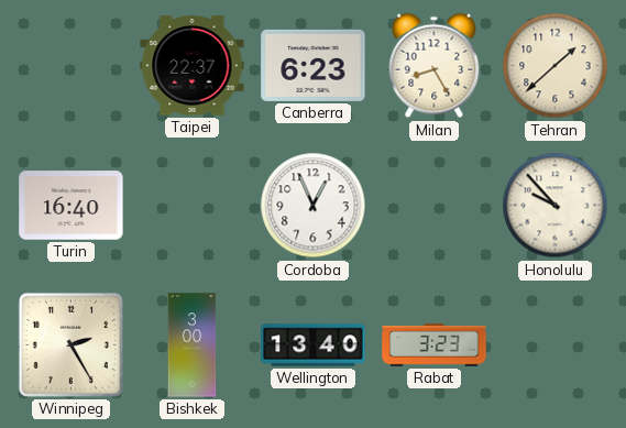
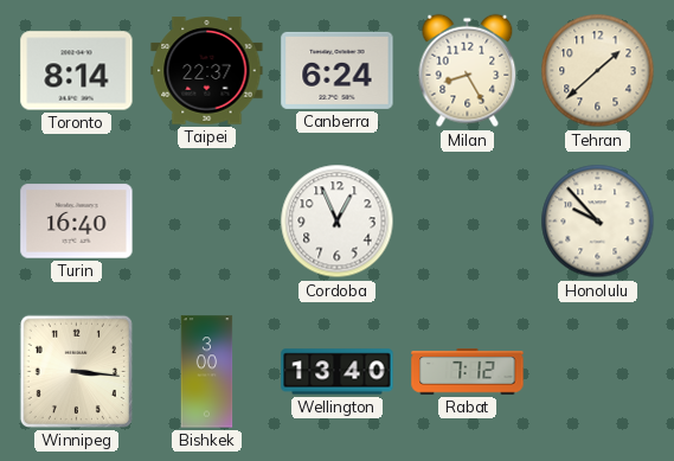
Toronto: none -> 8:14
Canberra: 6:23 -> 6:24
Winnipeg: 2:25 -> 3:16
Rabat: 3:23 -> 7:12
